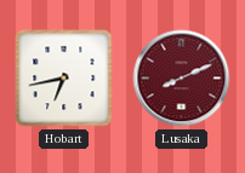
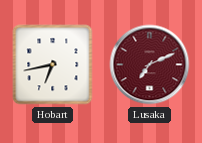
Lusaka: 8:11 -> 7:11
